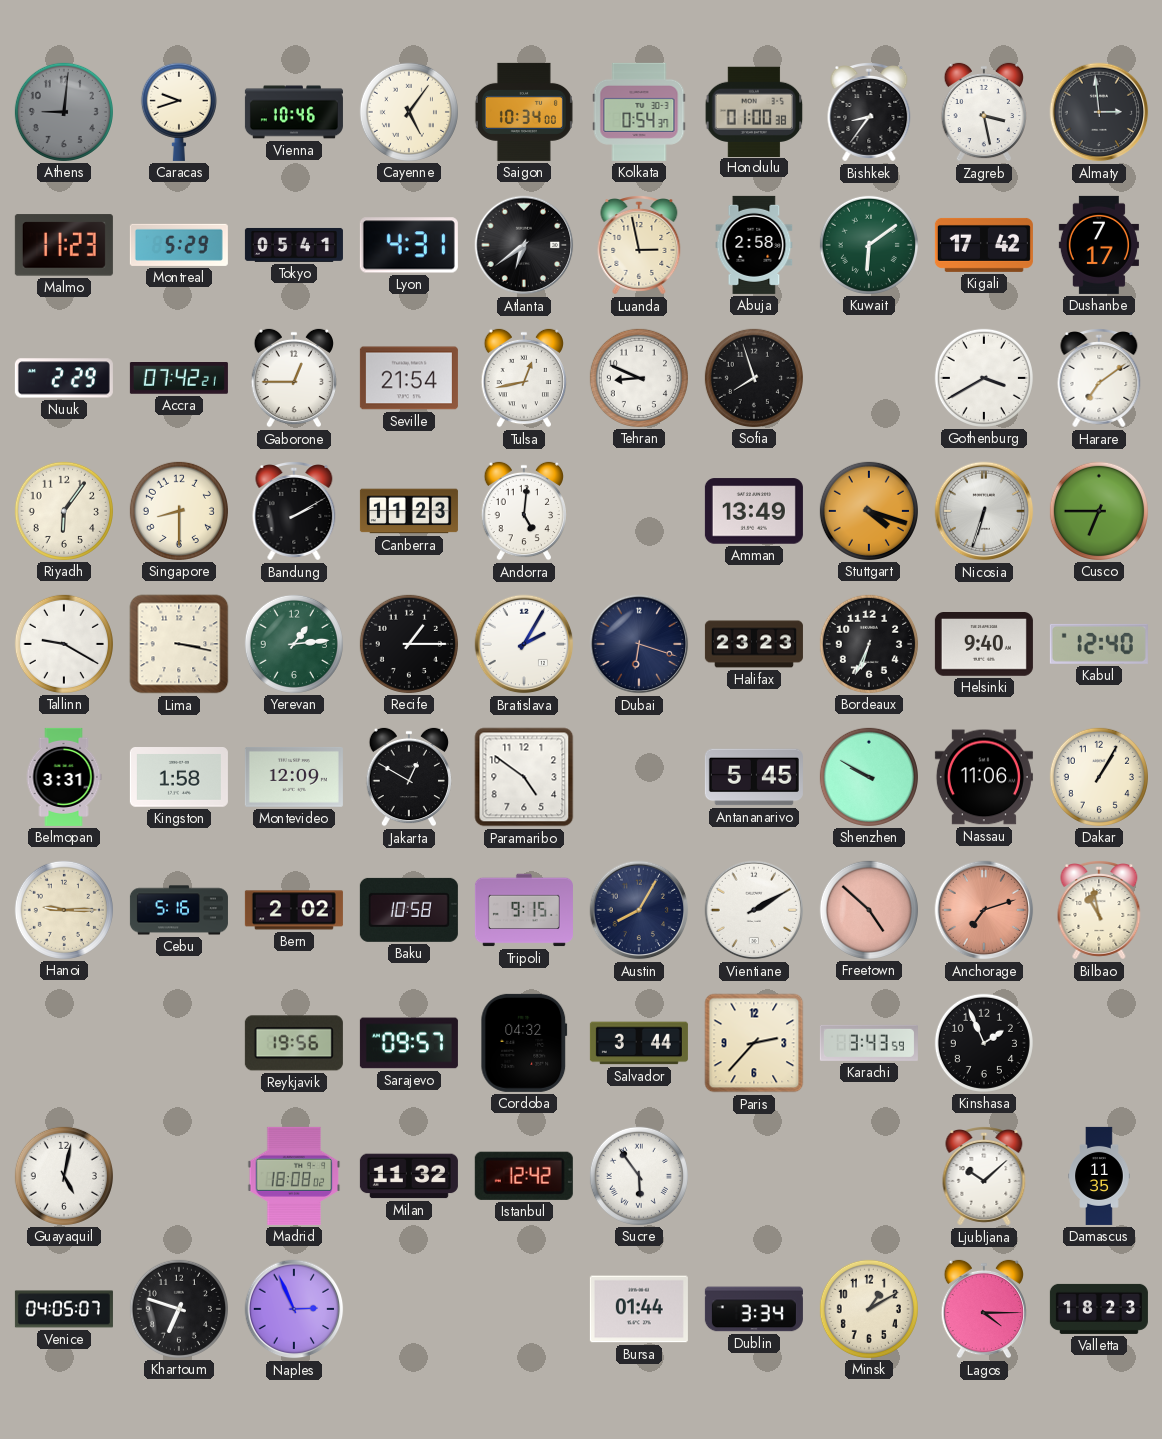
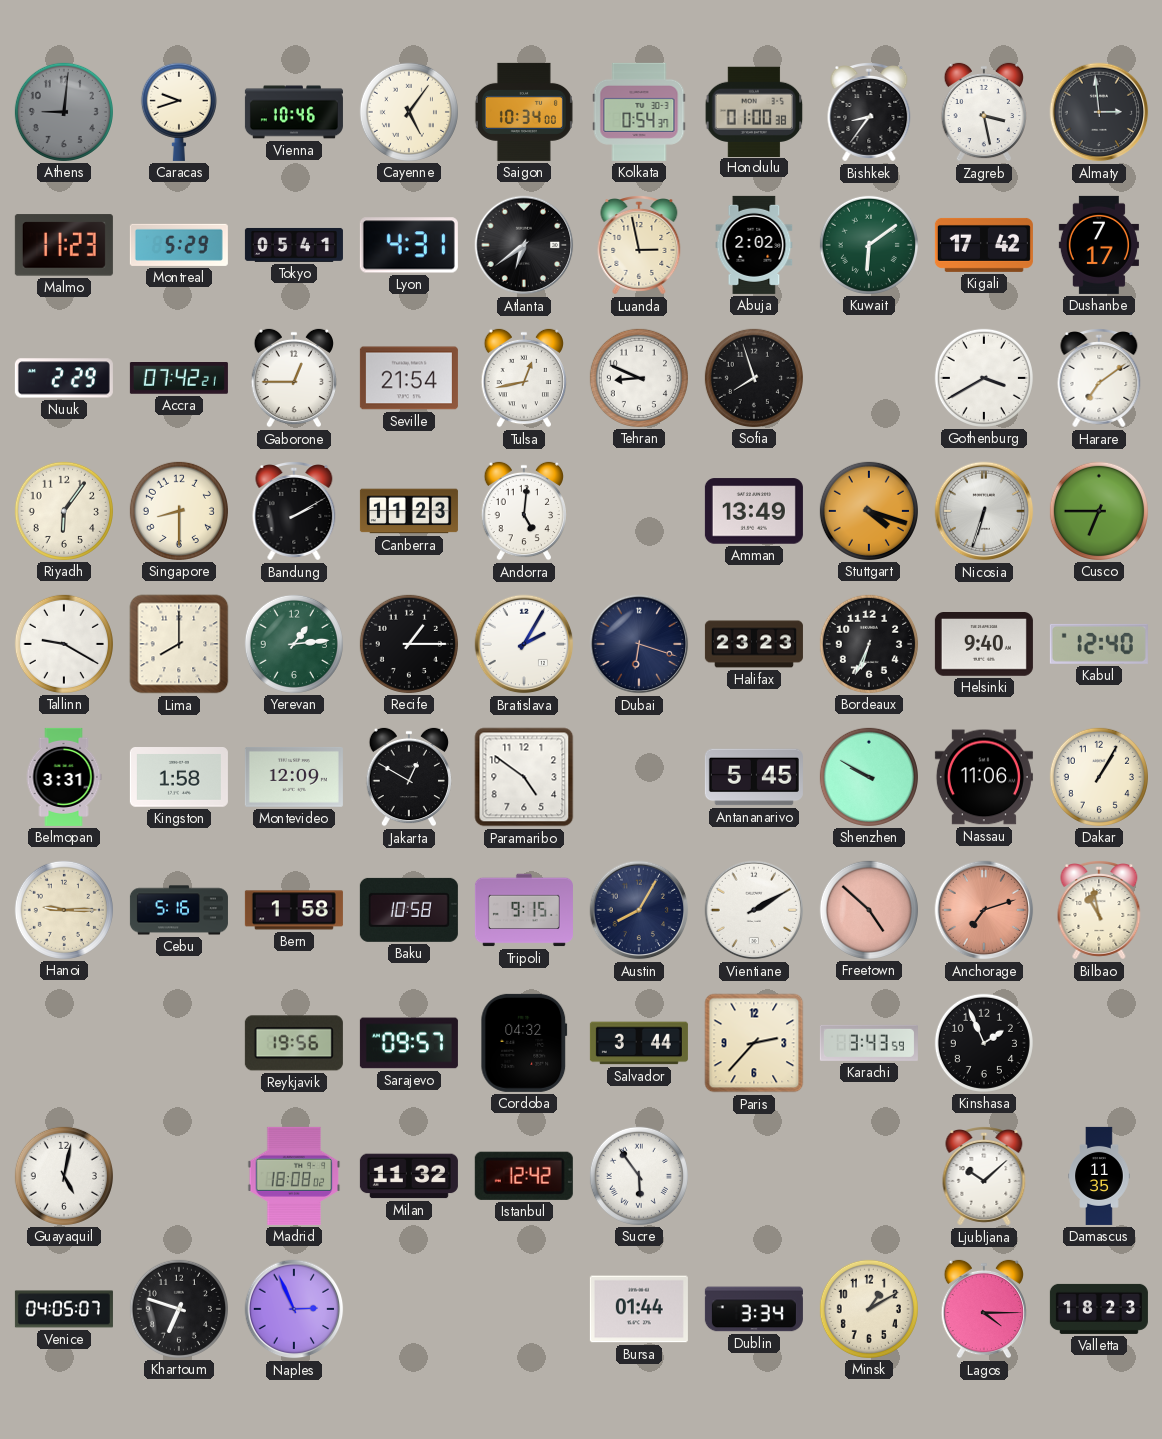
Abuja: 2:58 -> 2:02
Lima: 3:17 -> 8:00
Bern: 2:02 -> 1:58
